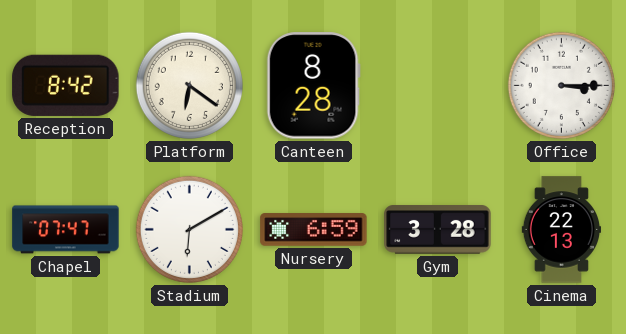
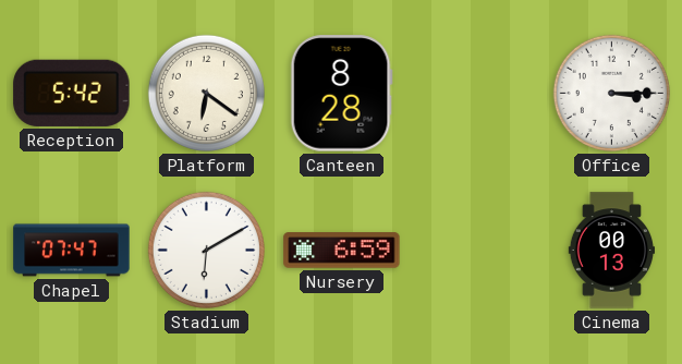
Reception: 8:42 -> 5:42
Gym: 3:28 -> none
Cinema: 22:13 -> 00:13
